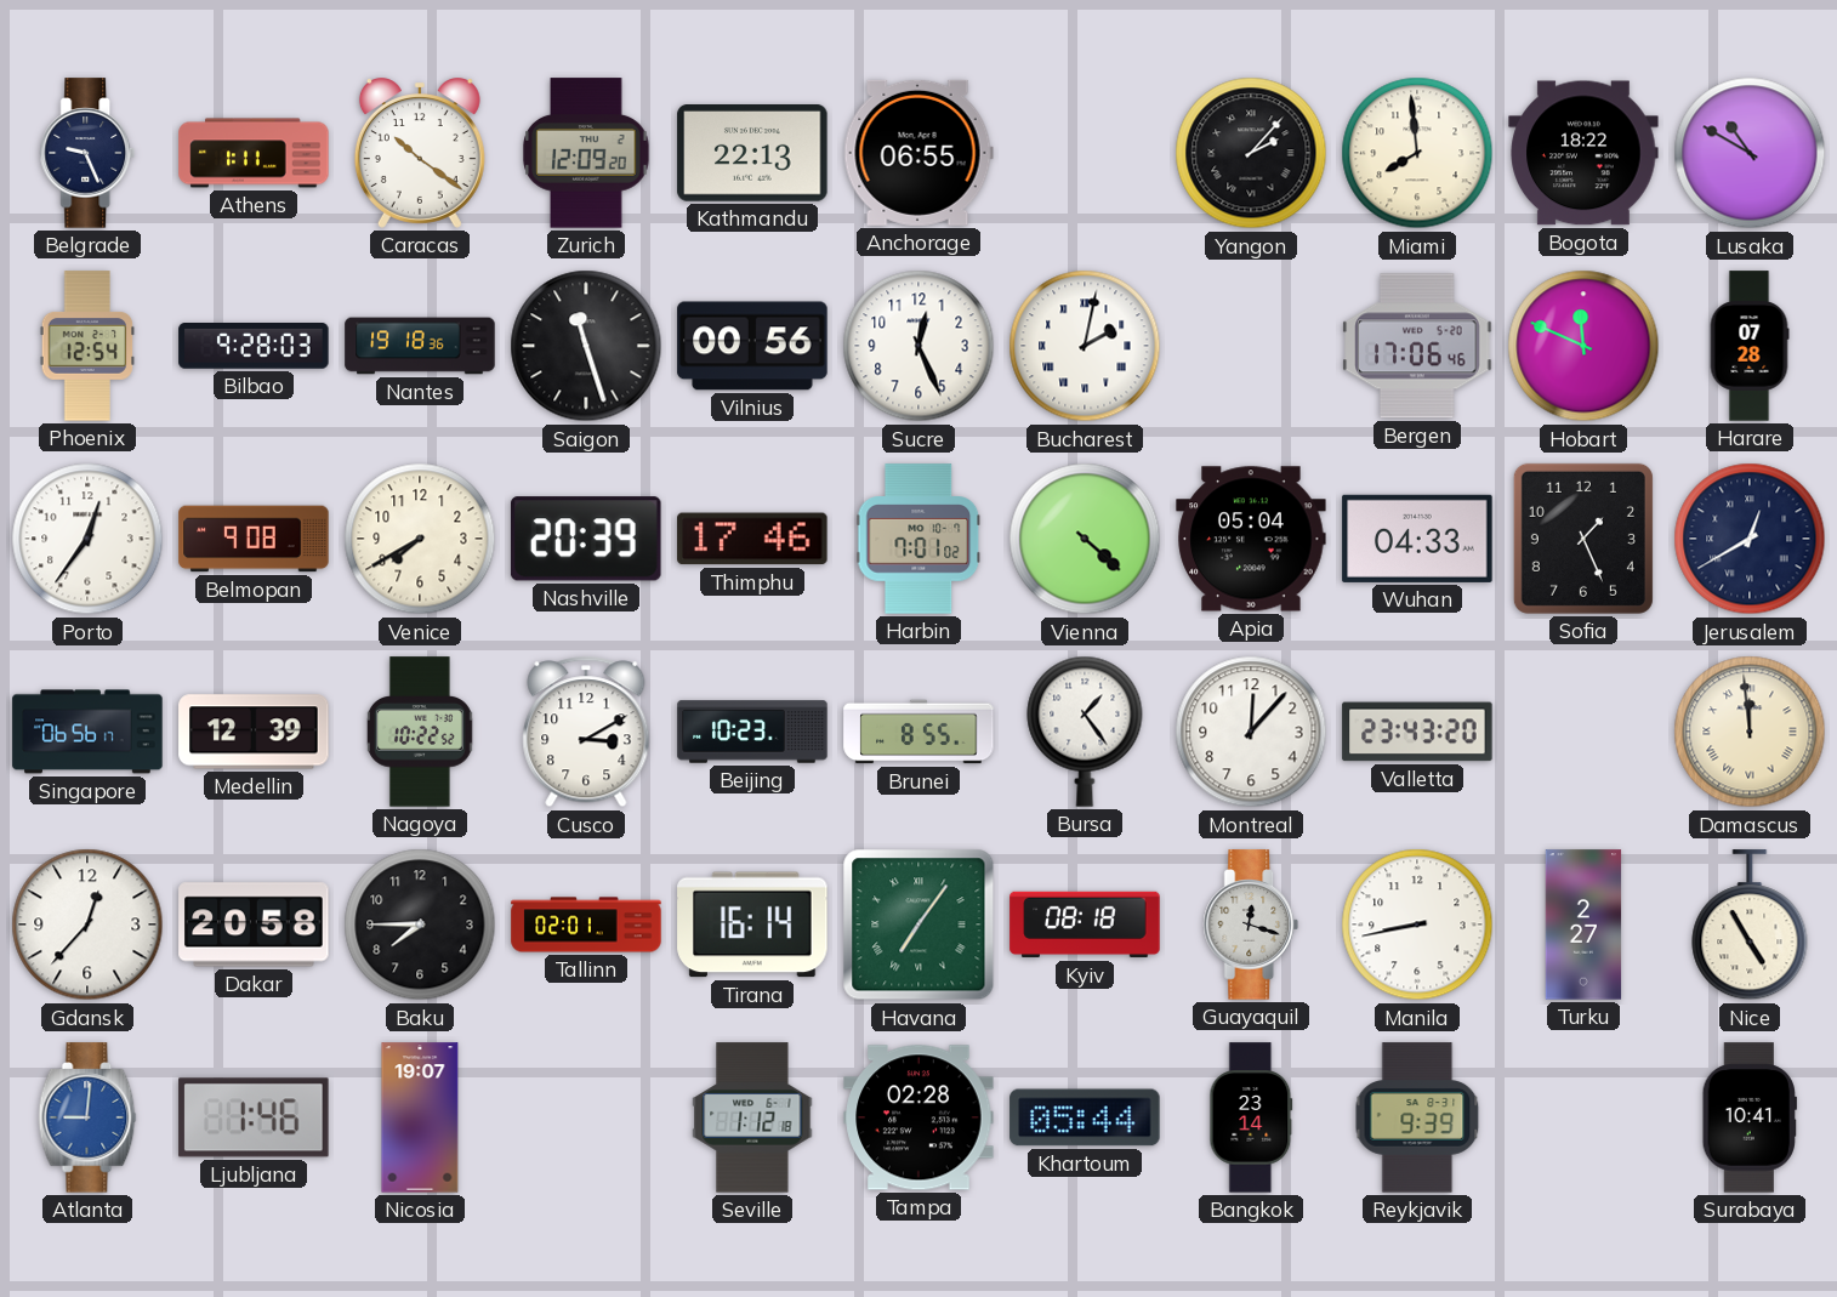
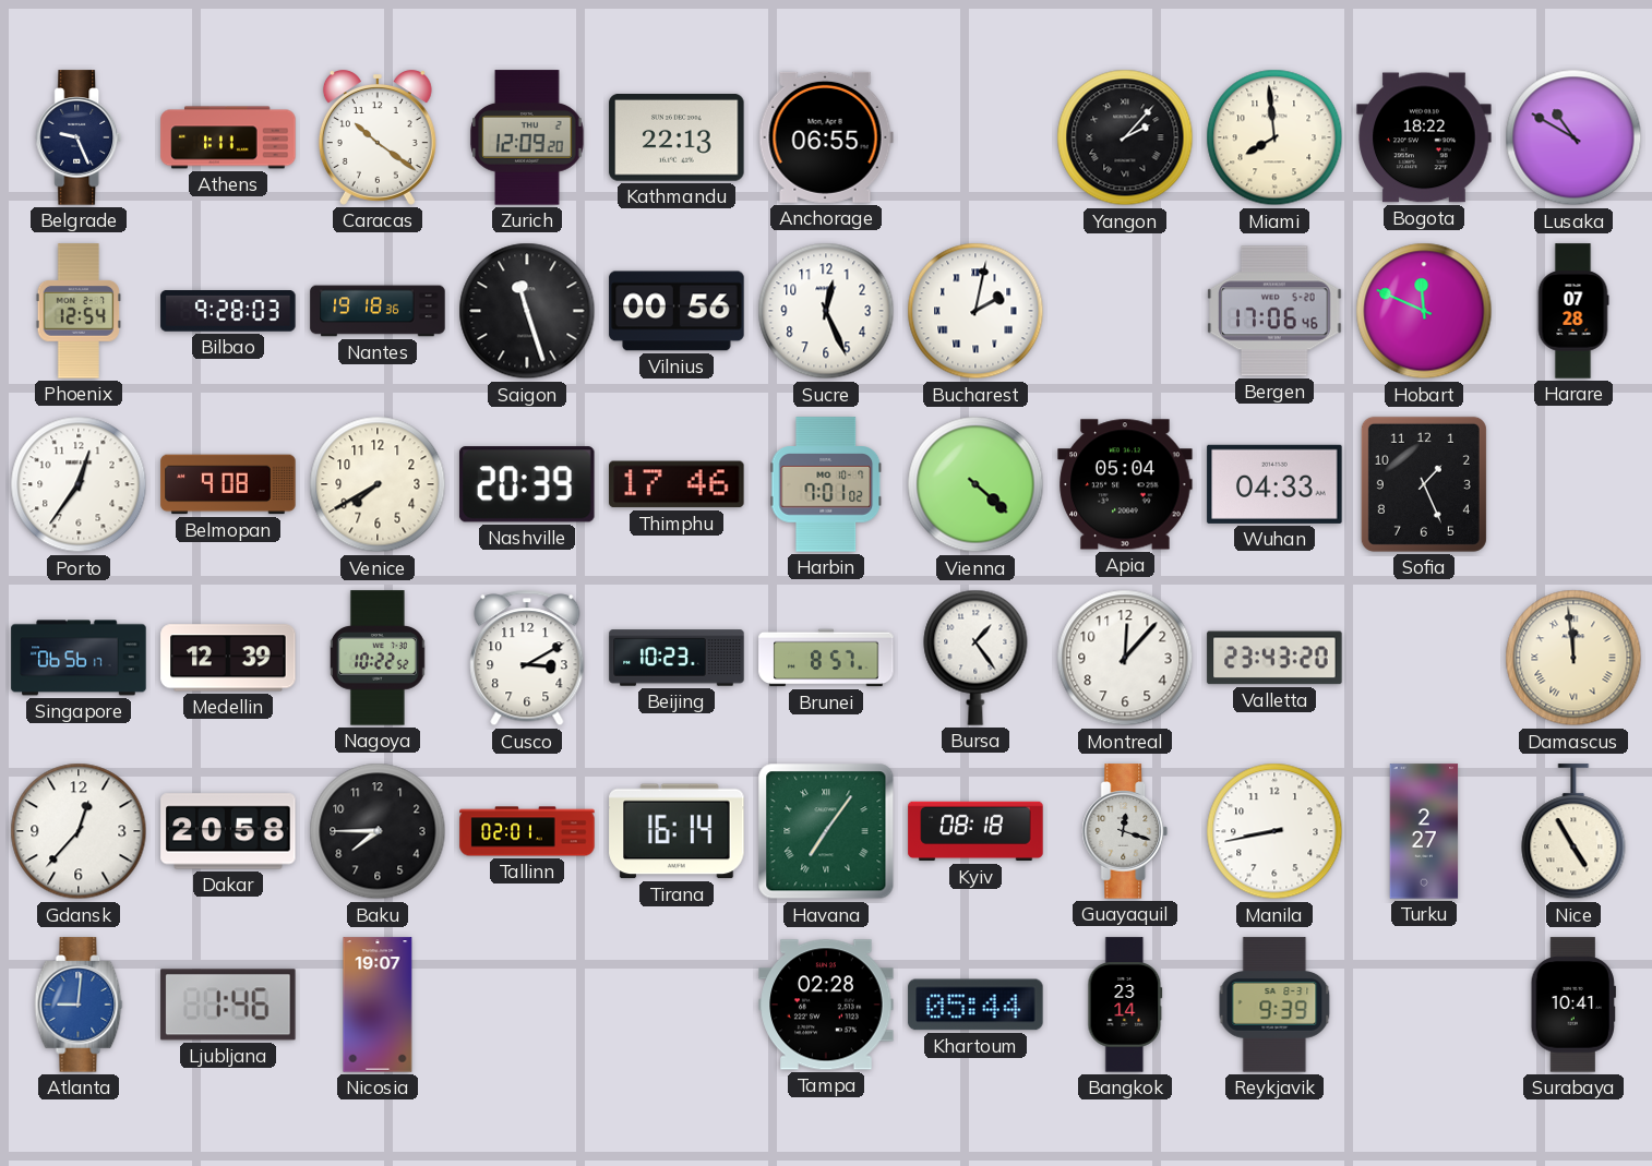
Jerusalem: 12:40 -> none
Brunei: 8:55 -> 8:57
Seville: 1:12 -> none
